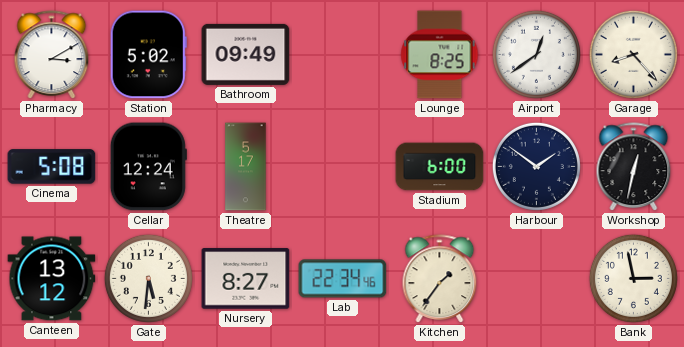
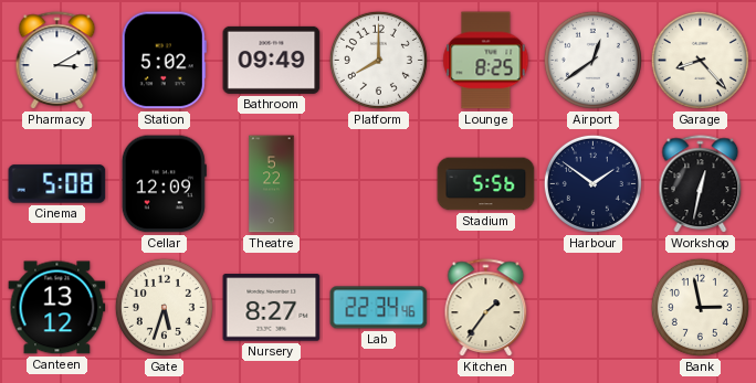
Platform: none -> 8:00
Cellar: 12:24 -> 12:09
Theatre: 5:17 -> 5:22
Stadium: 6:00 -> 5:56
Gate: 5:31 -> 5:33
